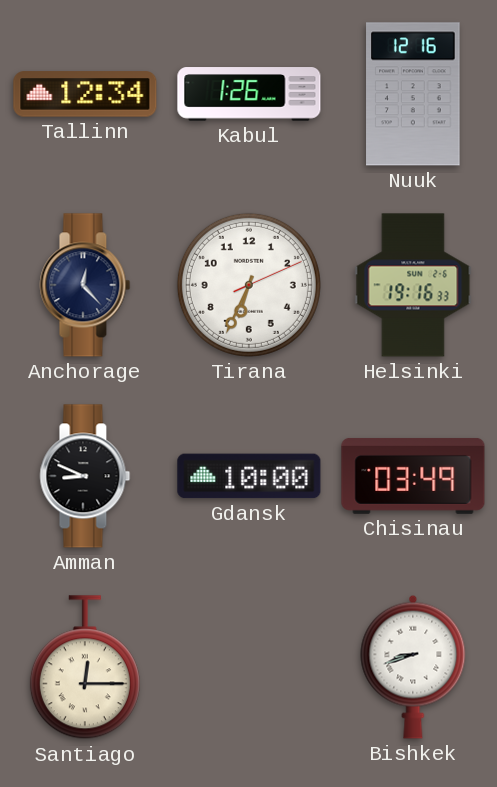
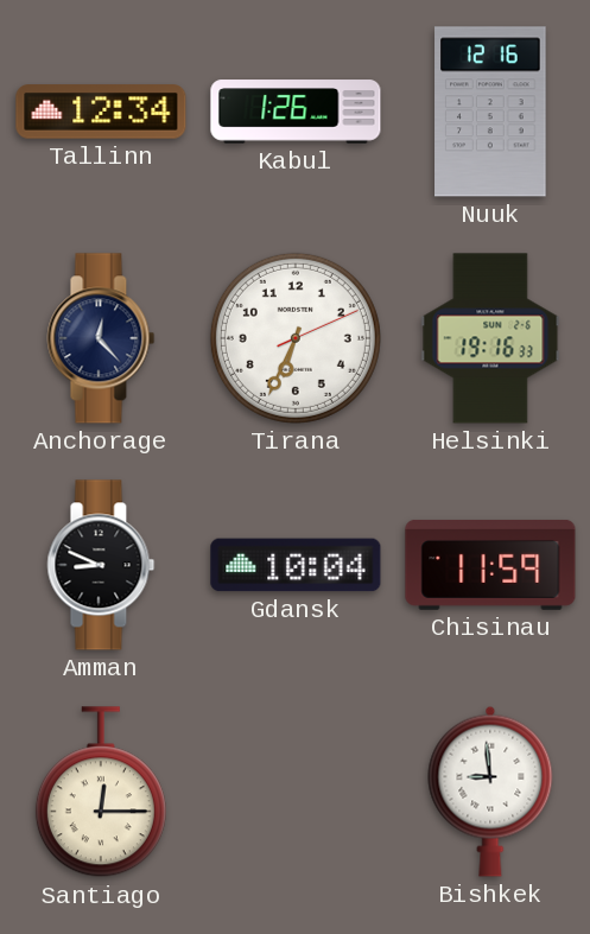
Gdansk: 10:00 -> 10:04
Chisinau: 03:49 -> 11:59
Bishkek: 8:42 -> 8:59
